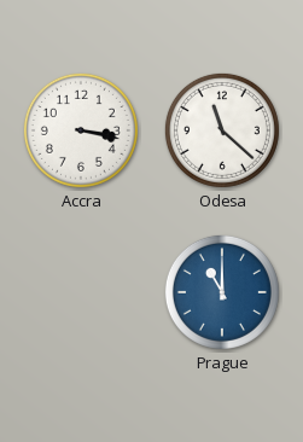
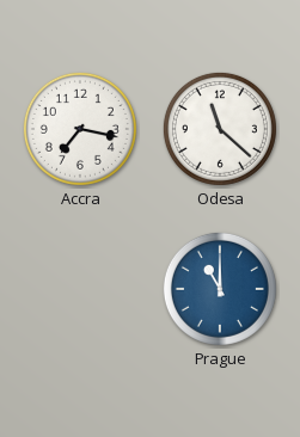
Accra: 3:17 -> 7:17
